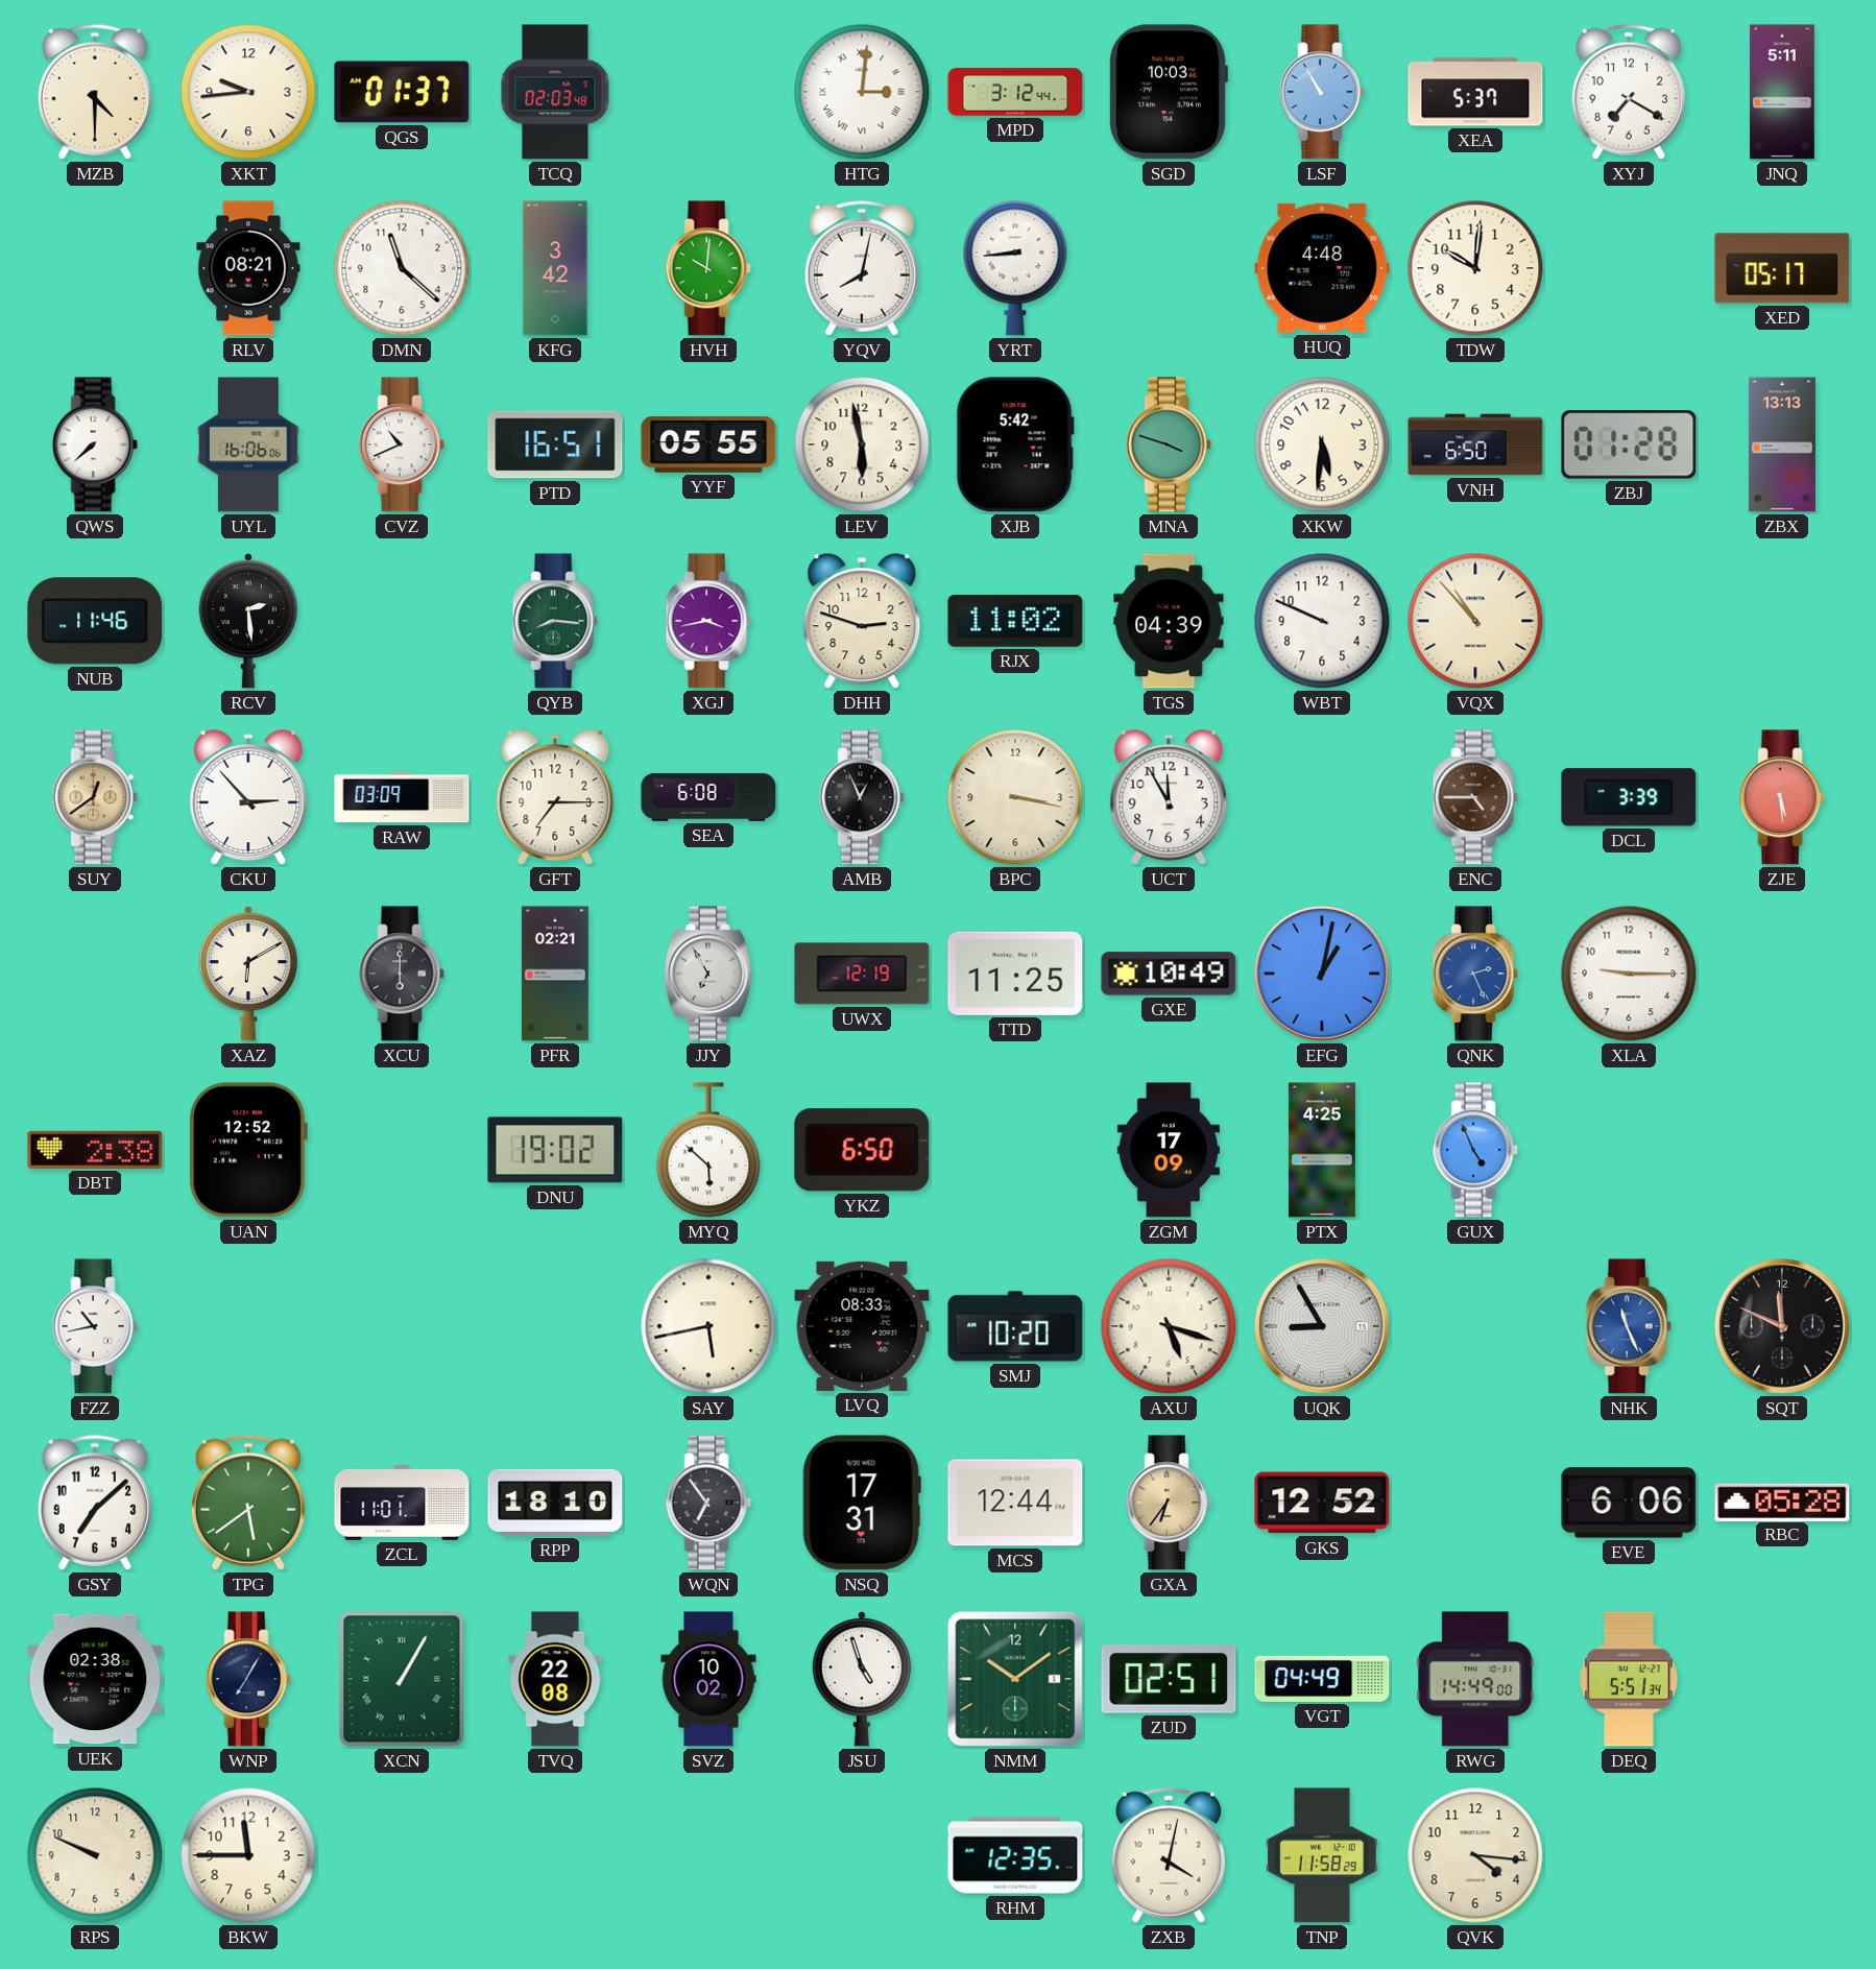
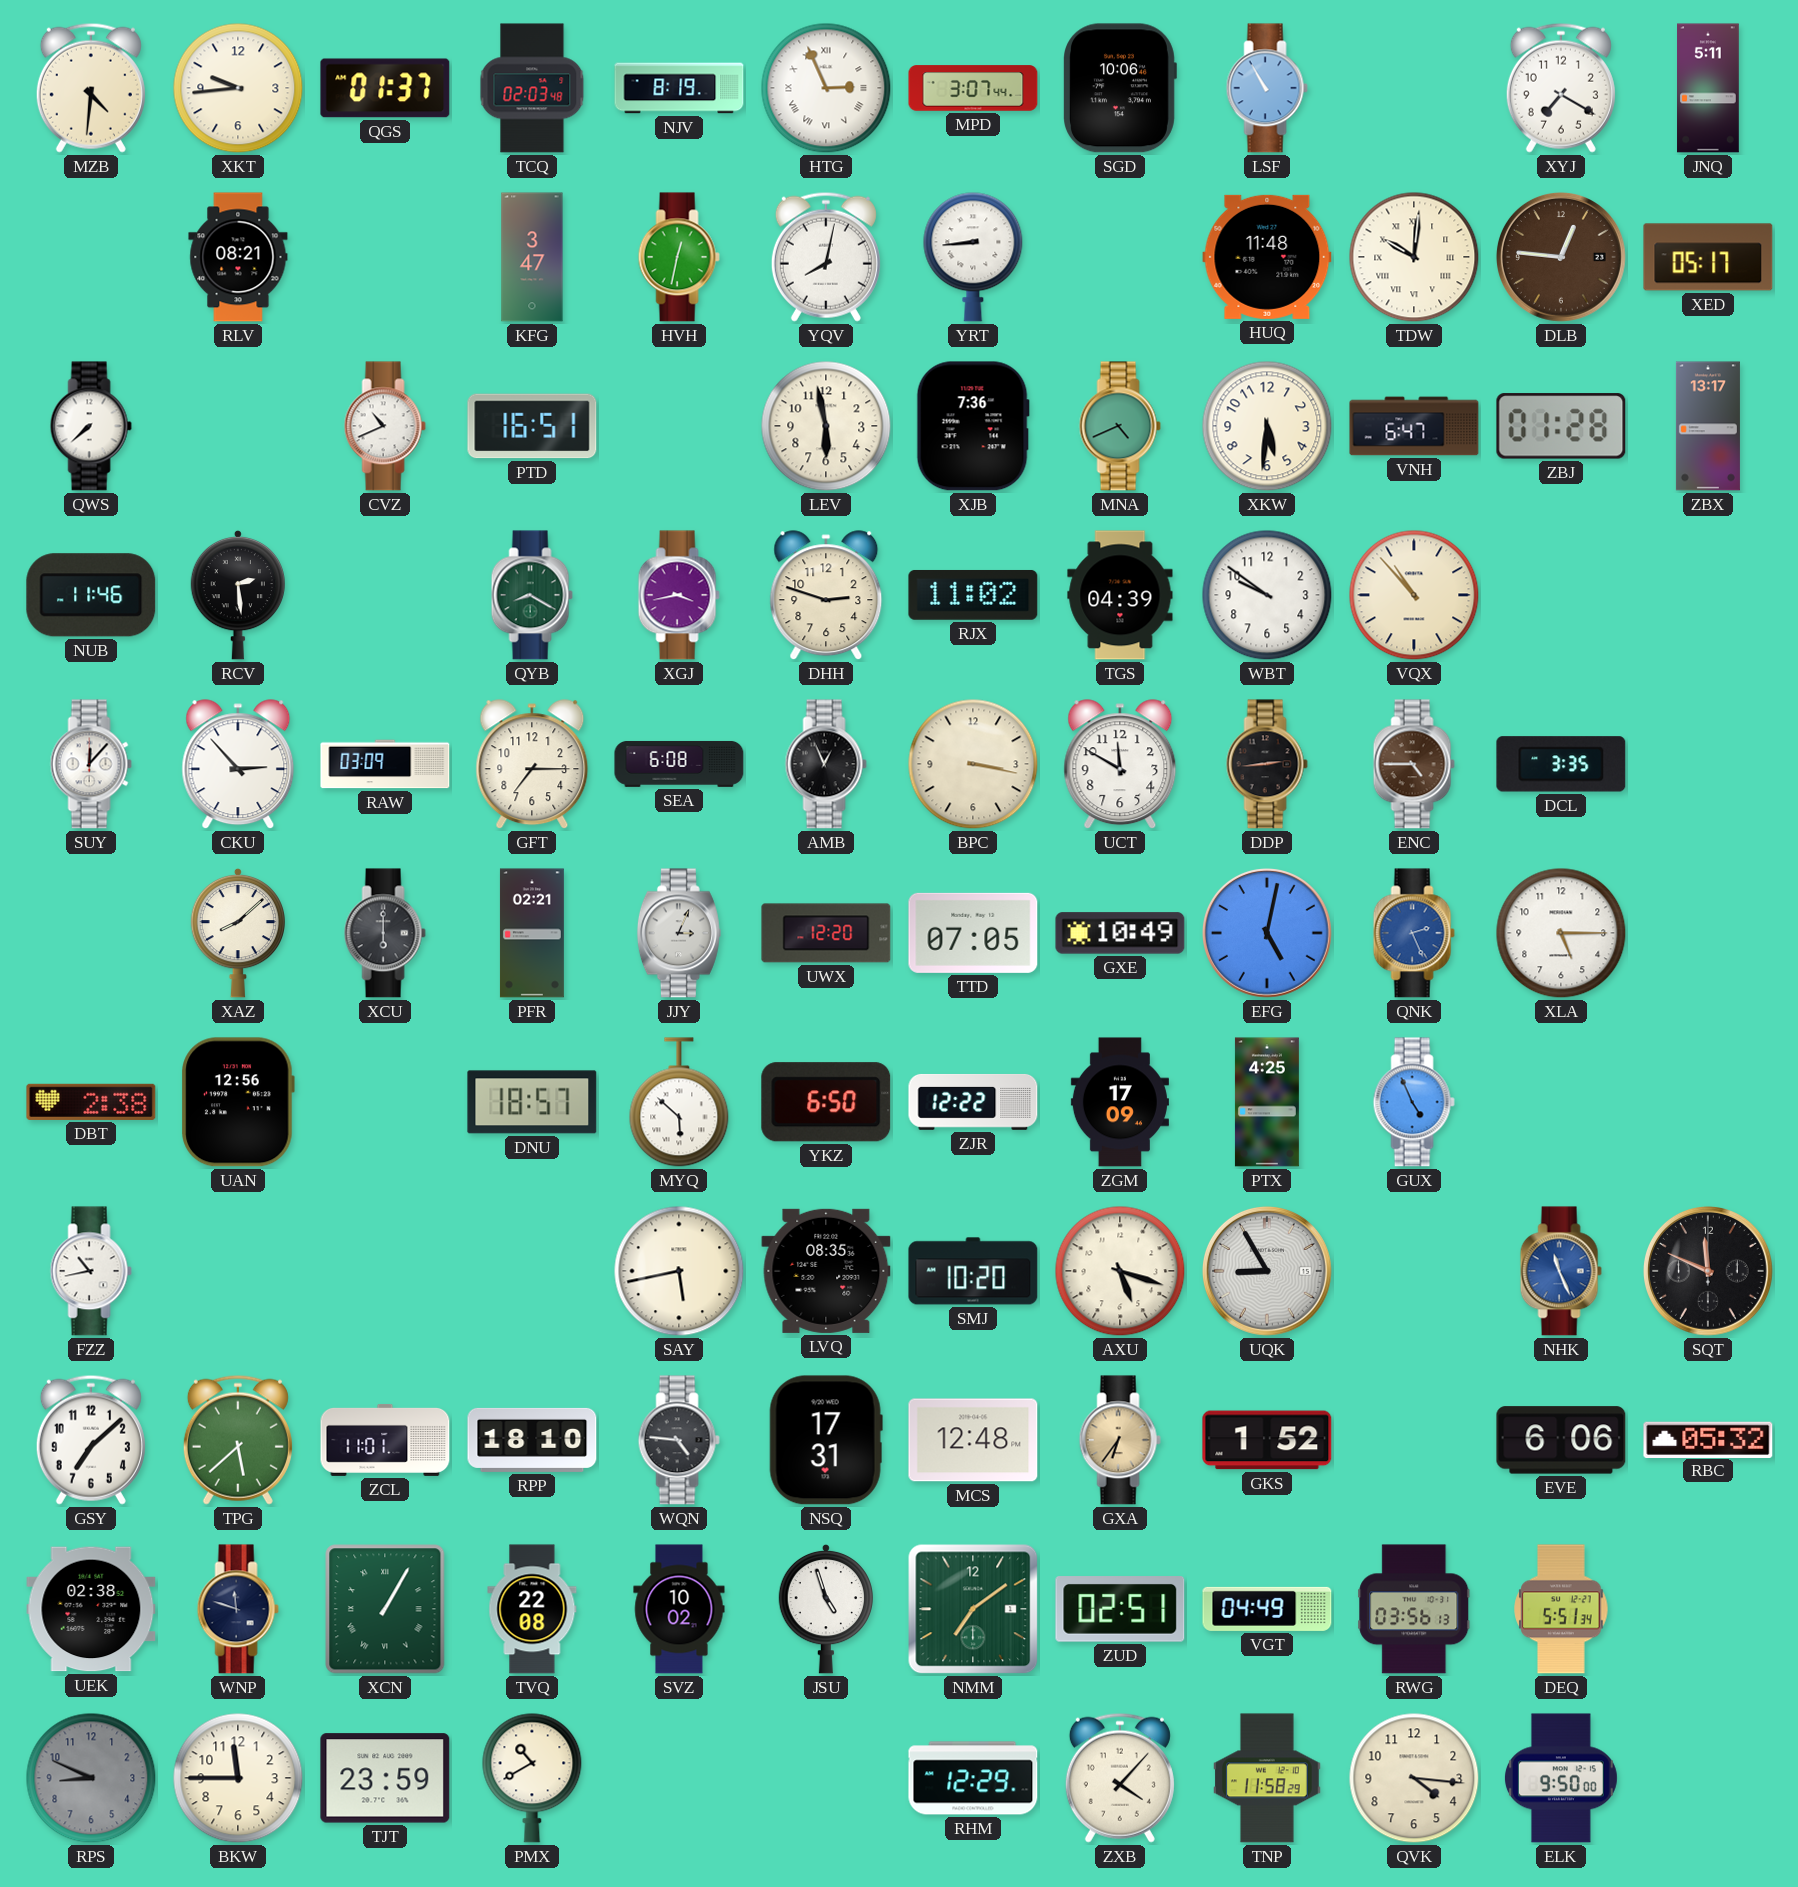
MZB: 4:30 -> 4:31
NJV: none -> 8:19
HTG: 3:01 -> 2:56
MPD: 3:12 -> 3:07
SGD: 10:03 -> 10:06
XEA: 5:37 -> none
DMN: 11:22 -> none
KFG: 3:42 -> 3:47
HVH: 10:01 -> 12:32
HUQ: 4:48 -> 11:48
TDW numerals: Arabic -> Roman
DLB: none -> 12:46
UYL: 16:06 -> none
YYF: 05:55 -> none
XJB: 5:42 -> 7:36
MNA: 3:48 -> 4:41
VNH: 6:50 -> 6:47
ZBX: 13:13 -> 13:17
QYB: 8:16 -> 8:20
WBT: 9:49 -> 9:51
SUY: 12:39 -> 12:07
SUY dial: champagne -> white
UCT: 11:55 -> 11:50
DDP: none -> 2:44
DCL: 3:39 -> 3:35
ZJE: 5:29 -> none
XAZ: 6:10 -> 8:08
JJY: 6:55 -> 3:04
UWX: 12:19 -> 12:20
TTD: 11:25 -> 07:05
EFG: 1:02 -> 5:02
XLA: 9:15 -> 5:15
UAN: 12:52 -> 12:56
DNU: 19:02 -> 18:57
ZJR: none -> 12:22
LVQ: 08:33 -> 08:35
TPG: 5:39 -> 5:38
WQN: 6:54 -> 4:46
MCS: 12:44 -> 12:48
GKS: 12:52 -> 1:52
RBC: 05:28 -> 05:32
WNP: 7:05 -> 11:48
NMM: 10:09 -> 7:09
RWG: 14:49 -> 03:56
RPS: 9:49 -> 8:49
RPS dial: cream -> grey
TJT: none -> 23:59
PMX: none -> 10:40
RHM: 12:35 -> 12:29
ZXB: 4:02 -> 4:07
ELK: none -> 9:50
